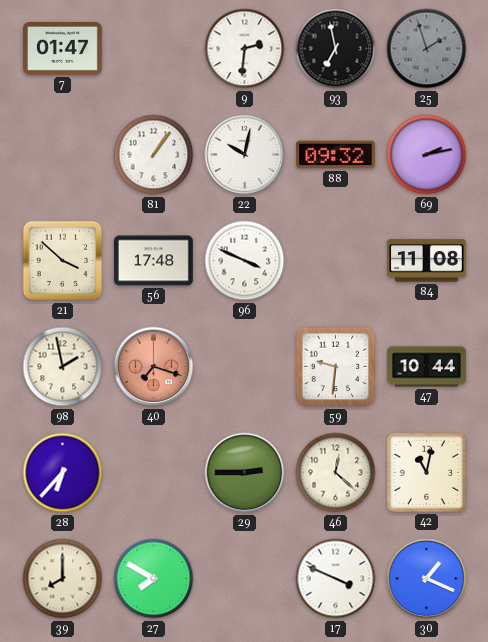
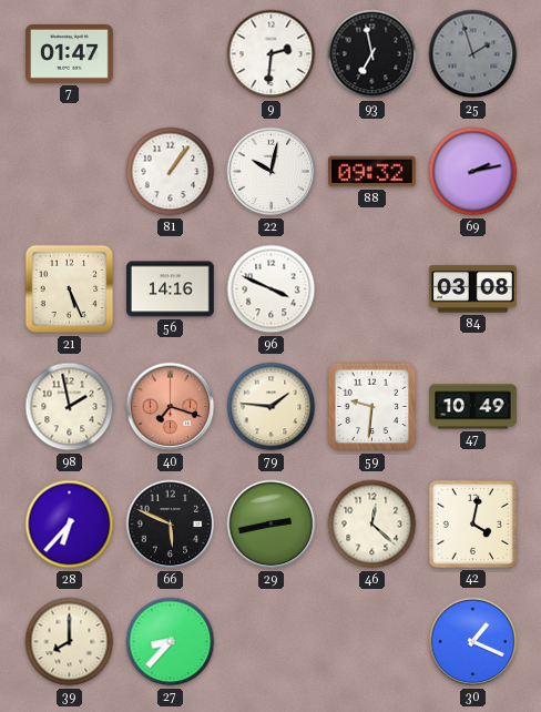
21: 3:52 -> 5:26
56: 17:48 -> 14:16
84: 11:08 -> 03:08
79: none -> 1:46
47: 10:44 -> 10:49
66: none -> 5:49
29: 2:45 -> 2:43
42: 11:02 -> 4:02
27: 7:50 -> 8:37
17: 3:49 -> none
